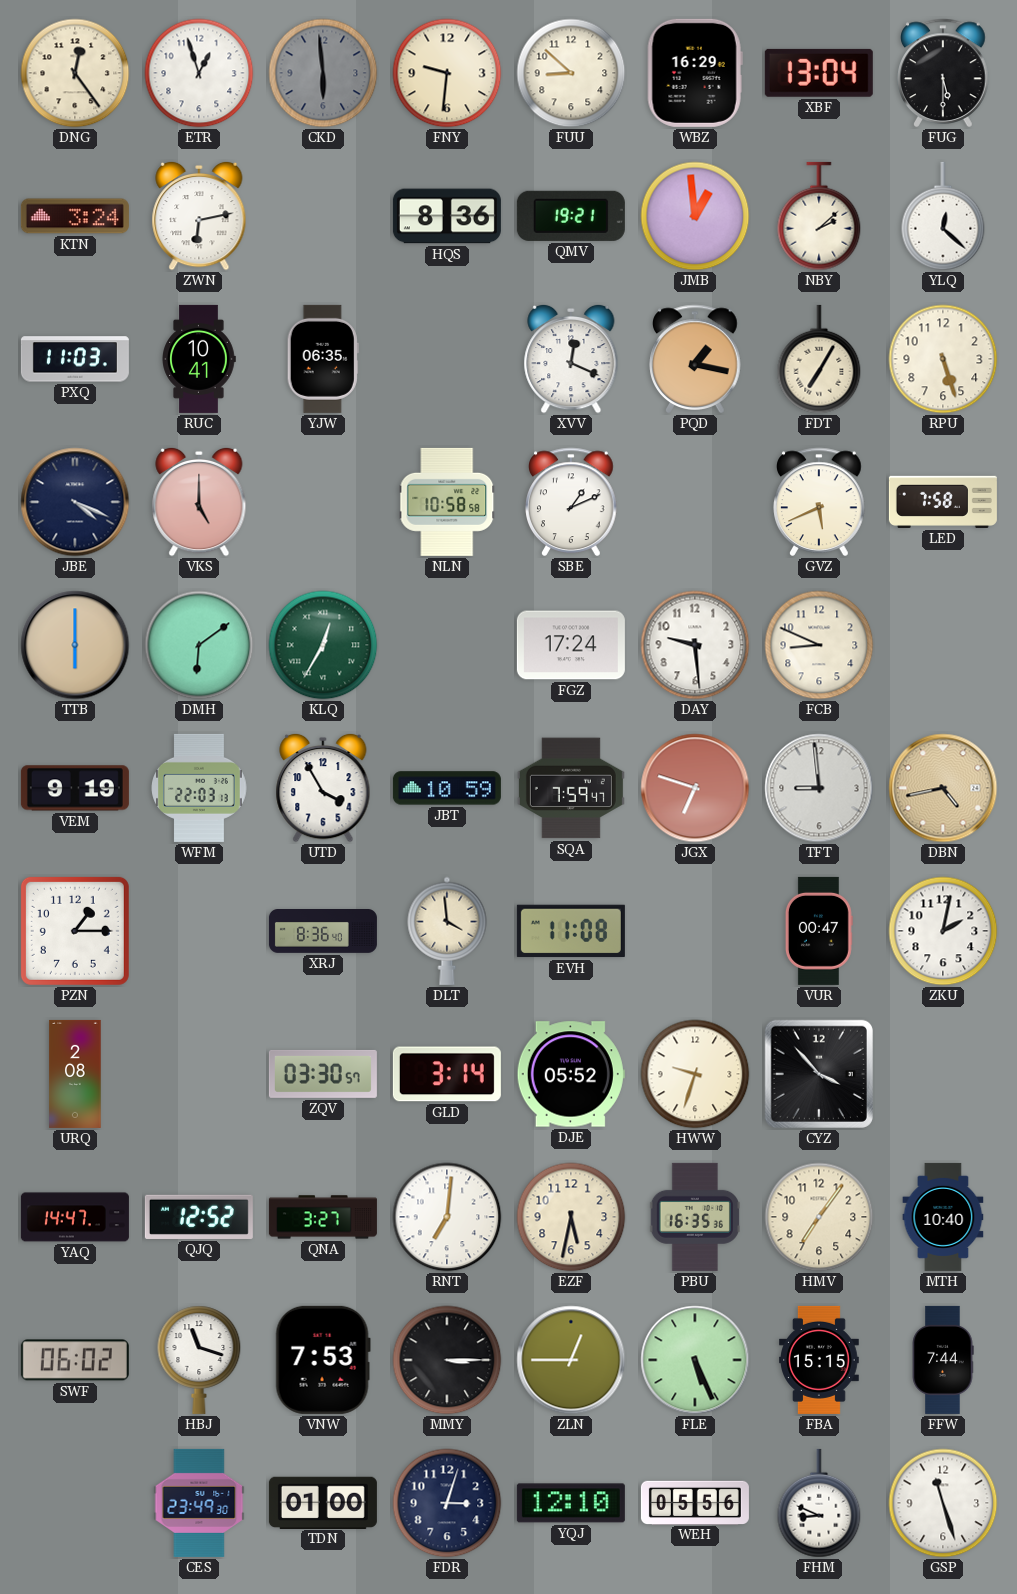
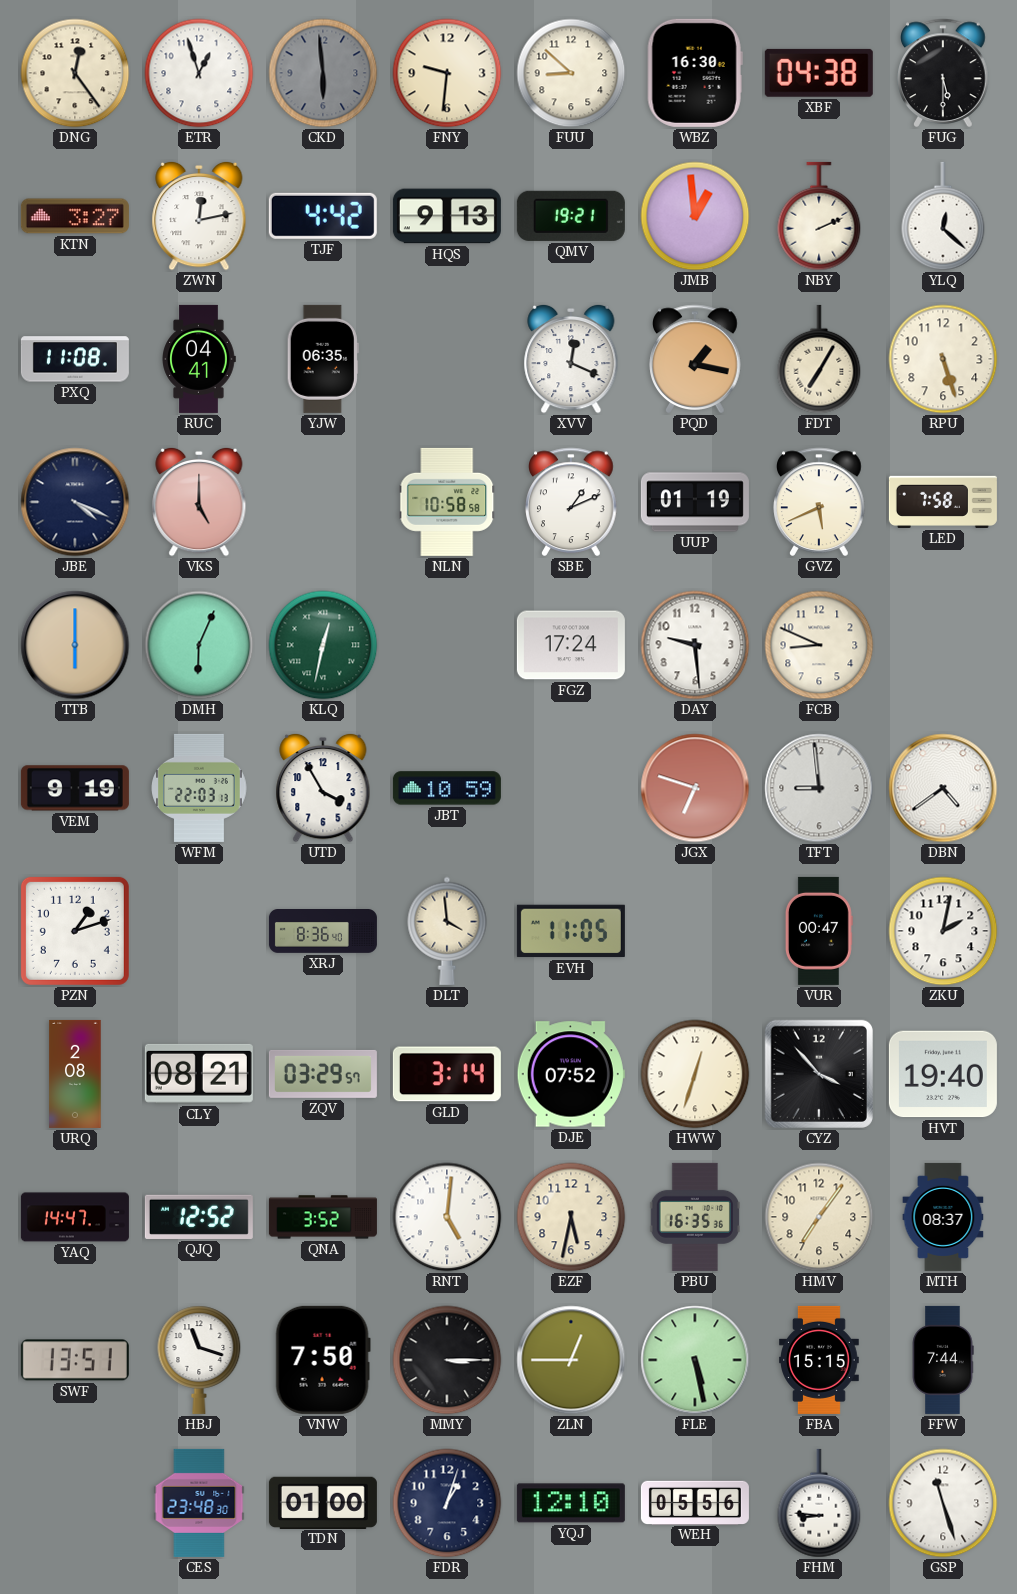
WBZ: 16:29 -> 16:30
XBF: 13:04 -> 04:38
KTN: 3:24 -> 3:27
ZWN: 6:13 -> 12:13
TJF: none -> 4:42
HQS: 8:36 -> 9:13
NBY: 2:08 -> 2:11
PXQ: 11:03 -> 11:08
RUC: 10:41 -> 04:41
UUP: none -> 01:19
DMH: 6:09 -> 6:04
KLQ: 12:35 -> 12:32
SQA: 7:59 -> none
DBN: 4:43 -> 4:39
DBN dial: champagne -> white
PZN: 1:15 -> 1:12
EVH: 11:08 -> 11:05
CLY: none -> 08:21
ZQV: 03:30 -> 03:29
DJE: 05:52 -> 07:52
HWW: 9:33 -> 12:33
HVT: none -> 19:40
QNA: 3:27 -> 3:52
RNT: 7:01 -> 5:01
MTH: 10:40 -> 08:37
SWF: 06:02 -> 13:51
VNW: 7:53 -> 7:50
FLE: 5:26 -> 5:28
CES: 23:49 -> 23:48
FDR: 3:03 -> 1:03
FHM: 8:49 -> 8:46
